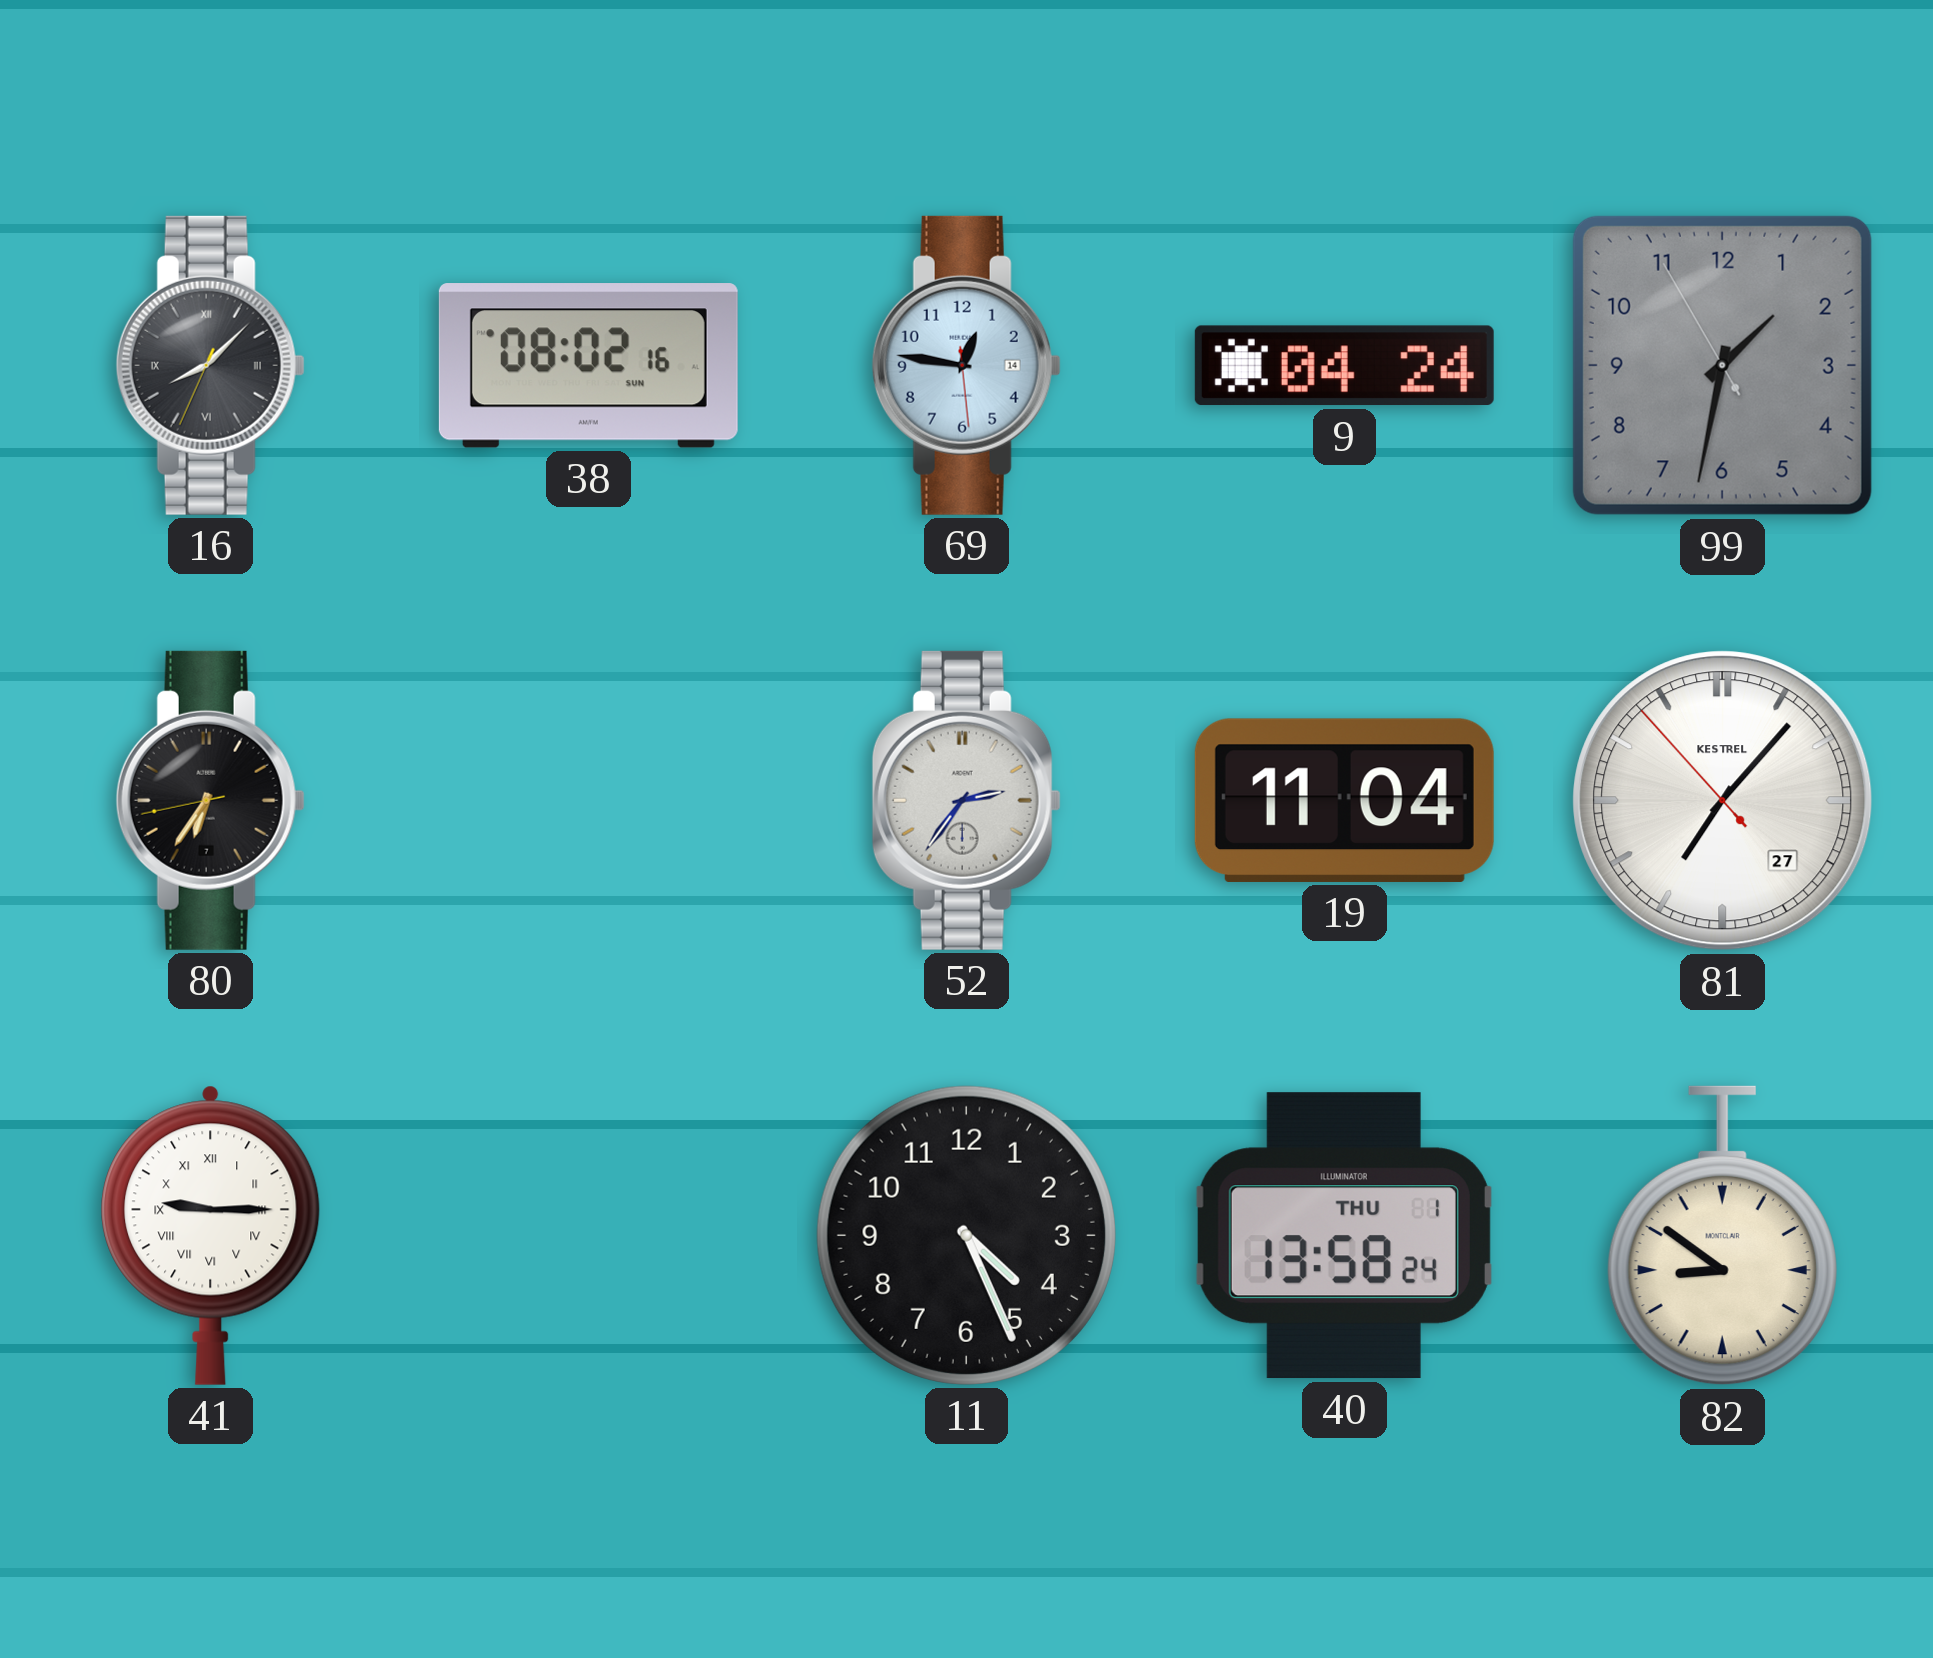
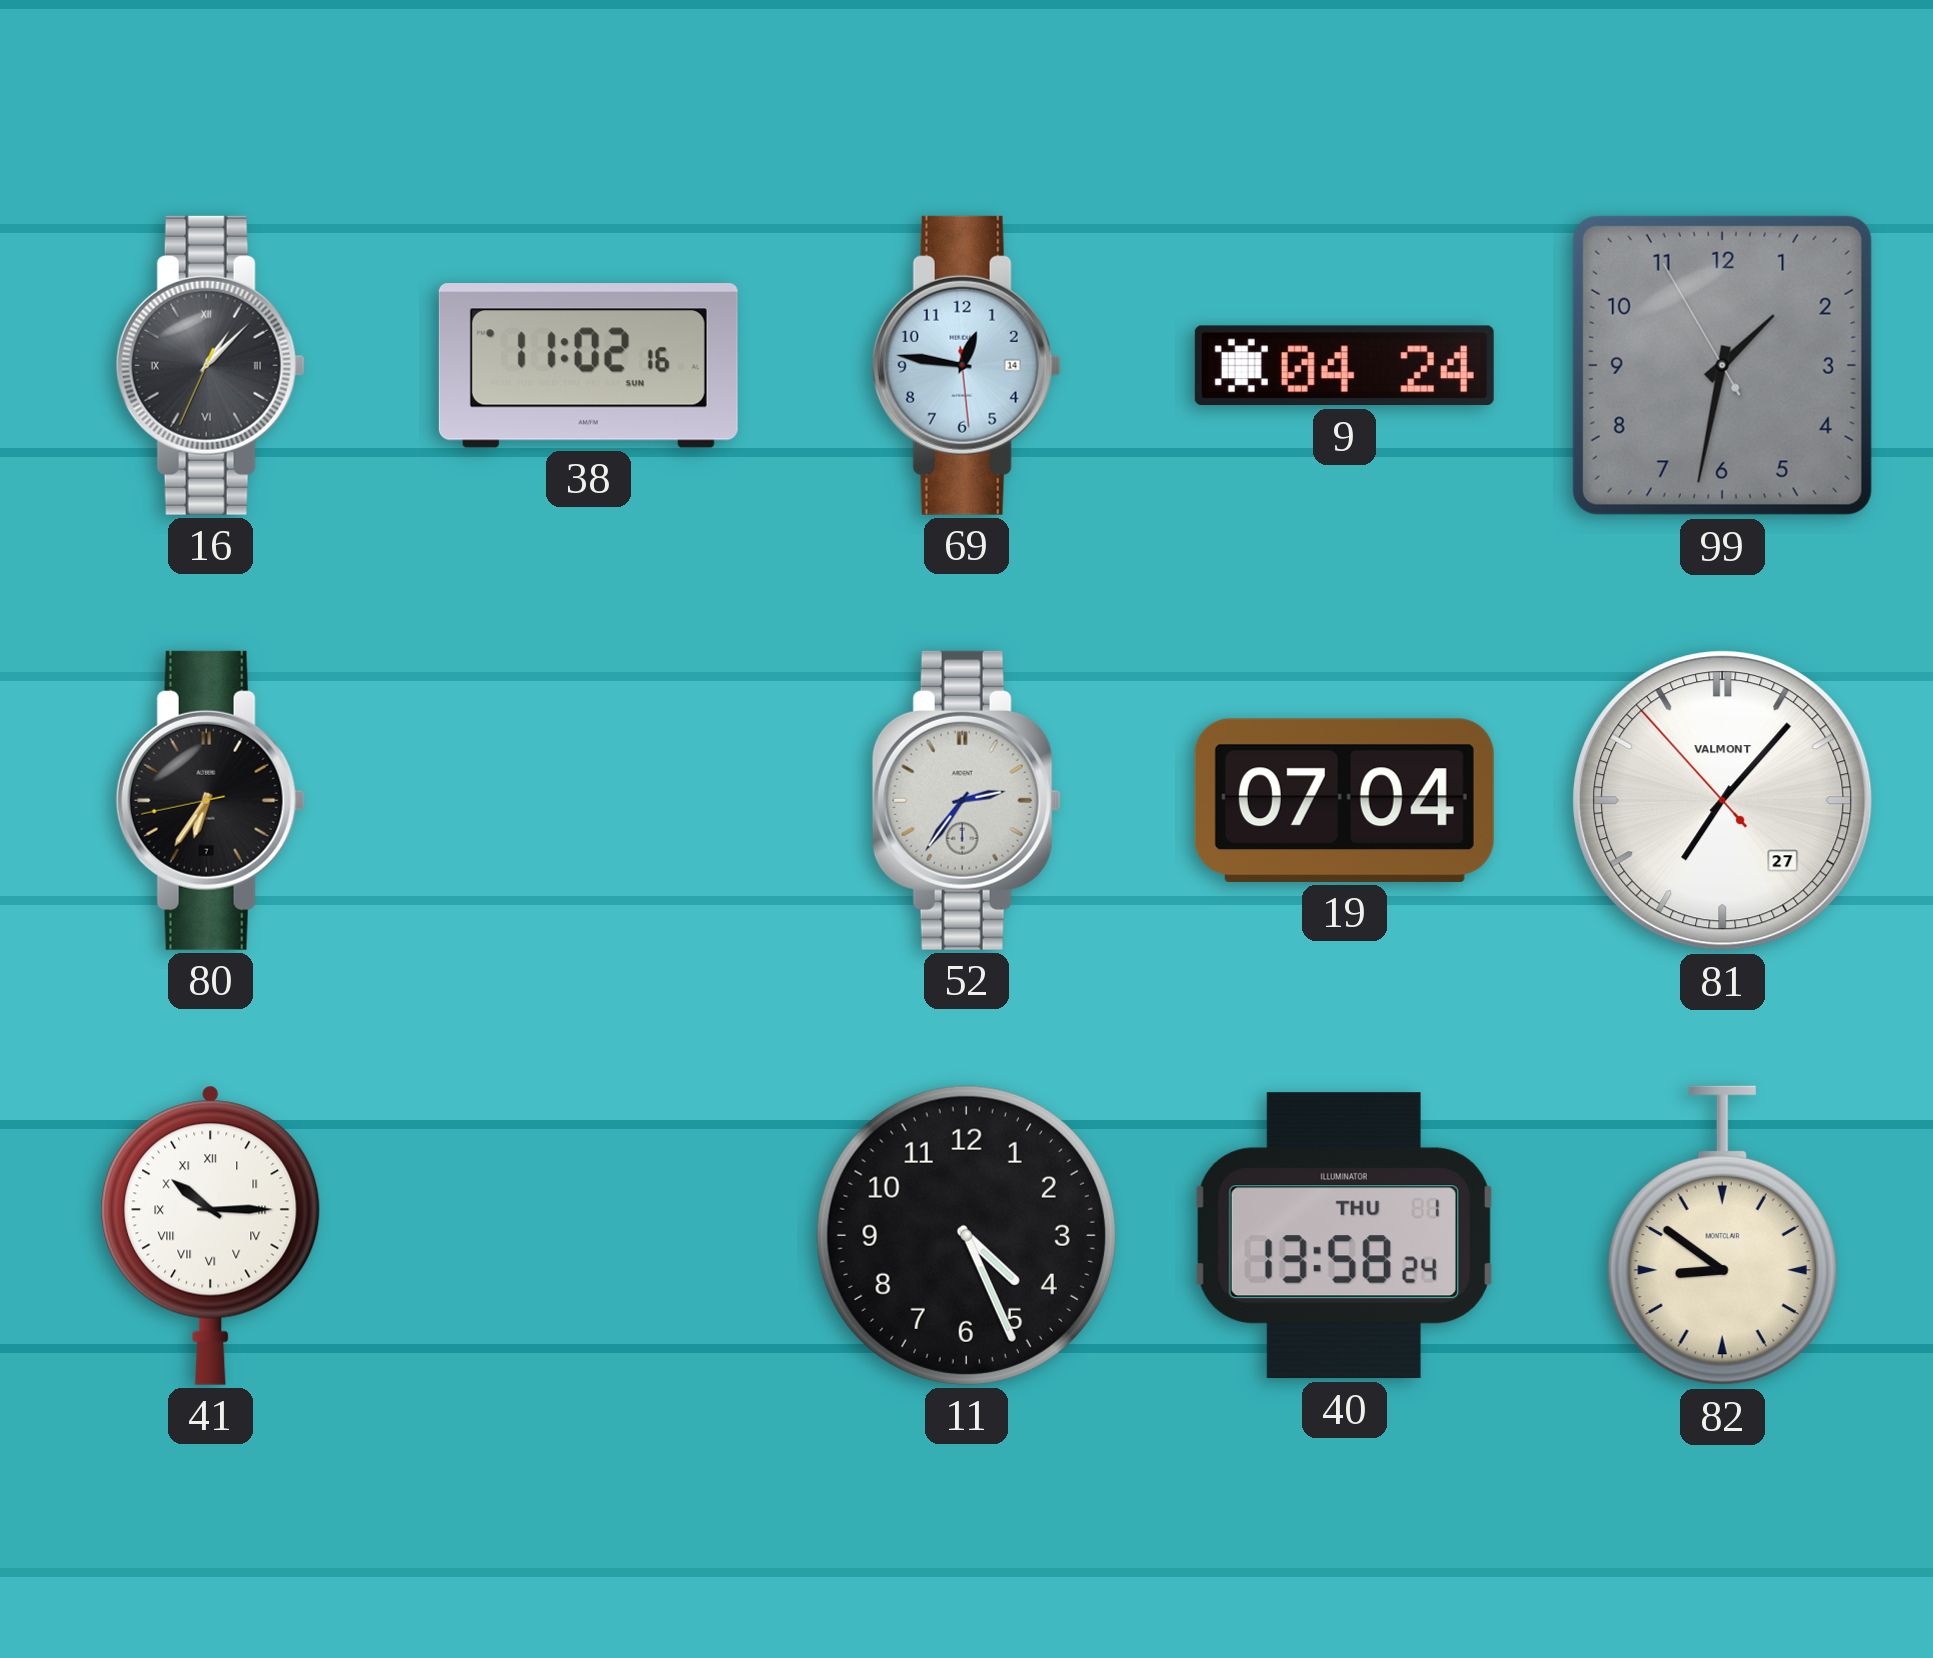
16: 8:07 -> 1:07
38: 08:02 -> 11:02
19: 11:04 -> 07:04
81 brand: KESTREL -> VALMONT
41: 9:15 -> 10:15
